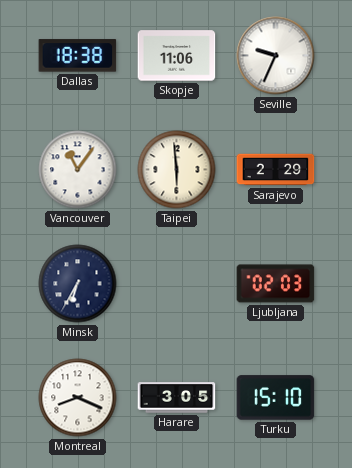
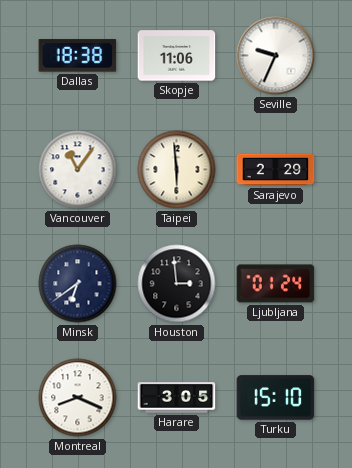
Minsk: 6:35 -> 6:39
Houston: none -> 2:59
Ljubljana: 02:03 -> 01:24
